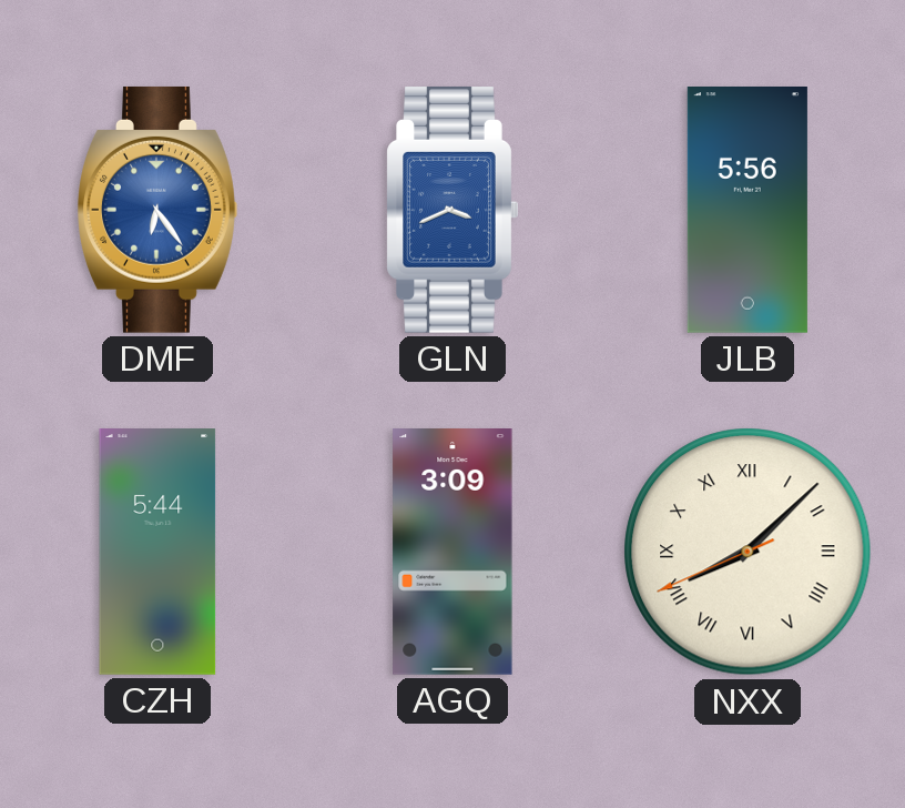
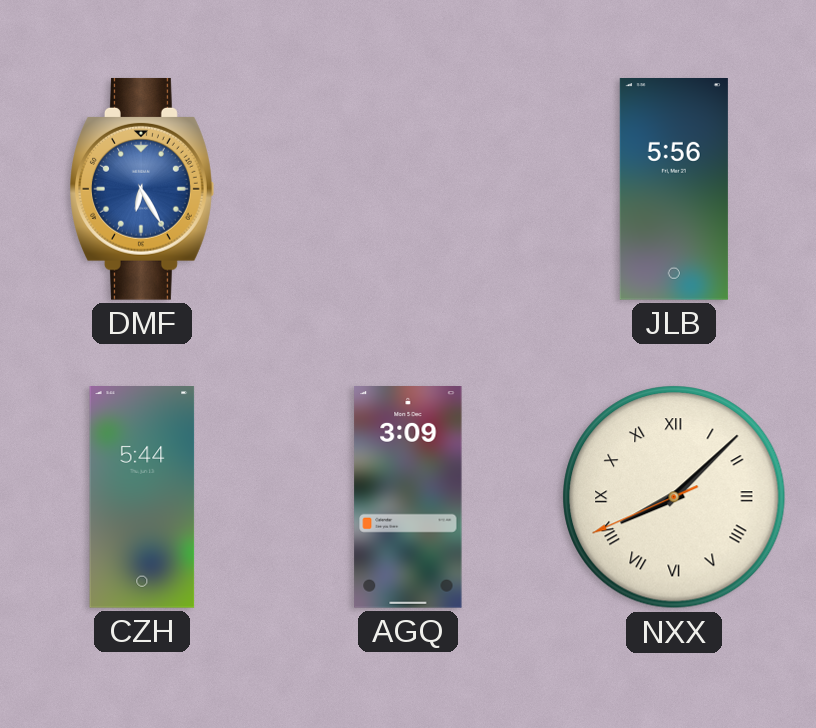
DMF: 6:24 -> 6:25
GLN: 3:41 -> none
